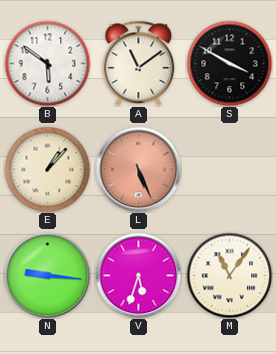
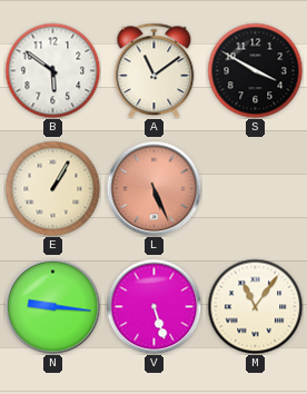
E: 1:07 -> 1:05
V: 5:33 -> 5:27
